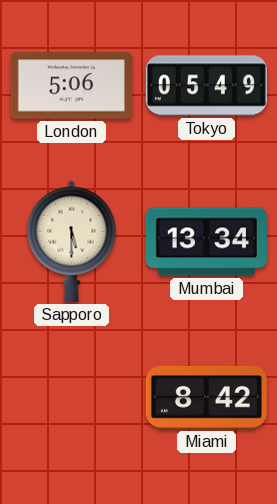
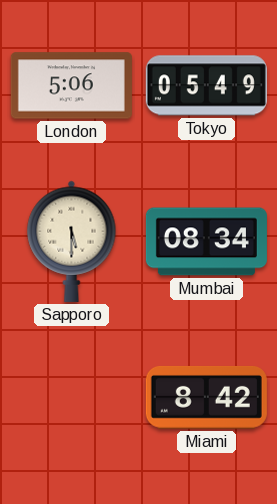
Mumbai: 13:34 -> 08:34
